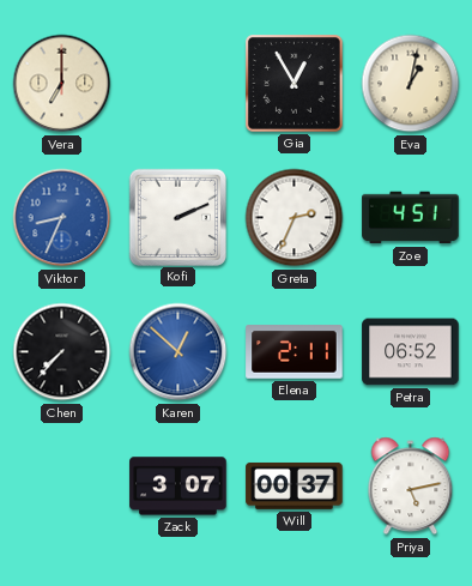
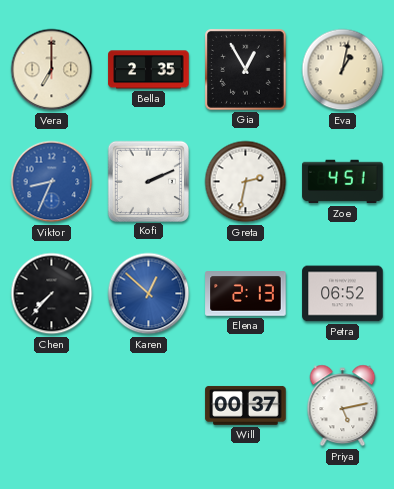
Bella: none -> 2:35
Greta: 2:34 -> 2:32
Elena: 2:11 -> 2:13
Zack: 3:07 -> none
